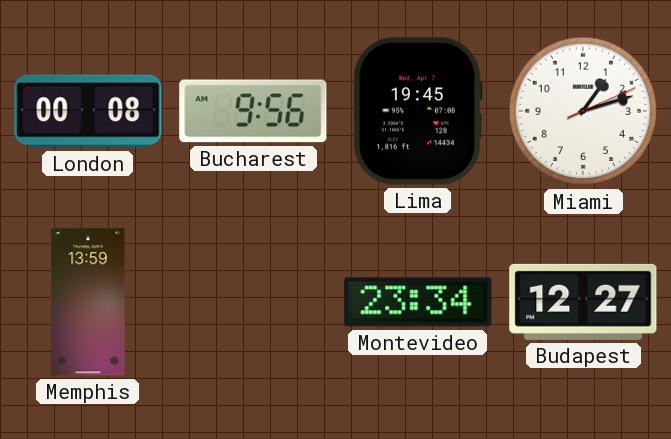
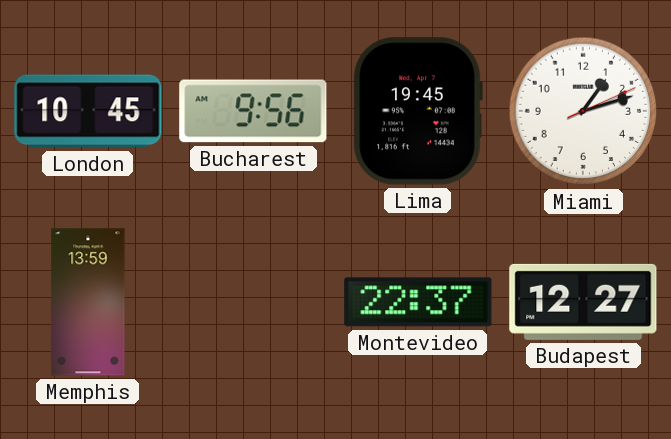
London: 00:08 -> 10:45
Montevideo: 23:34 -> 22:37
